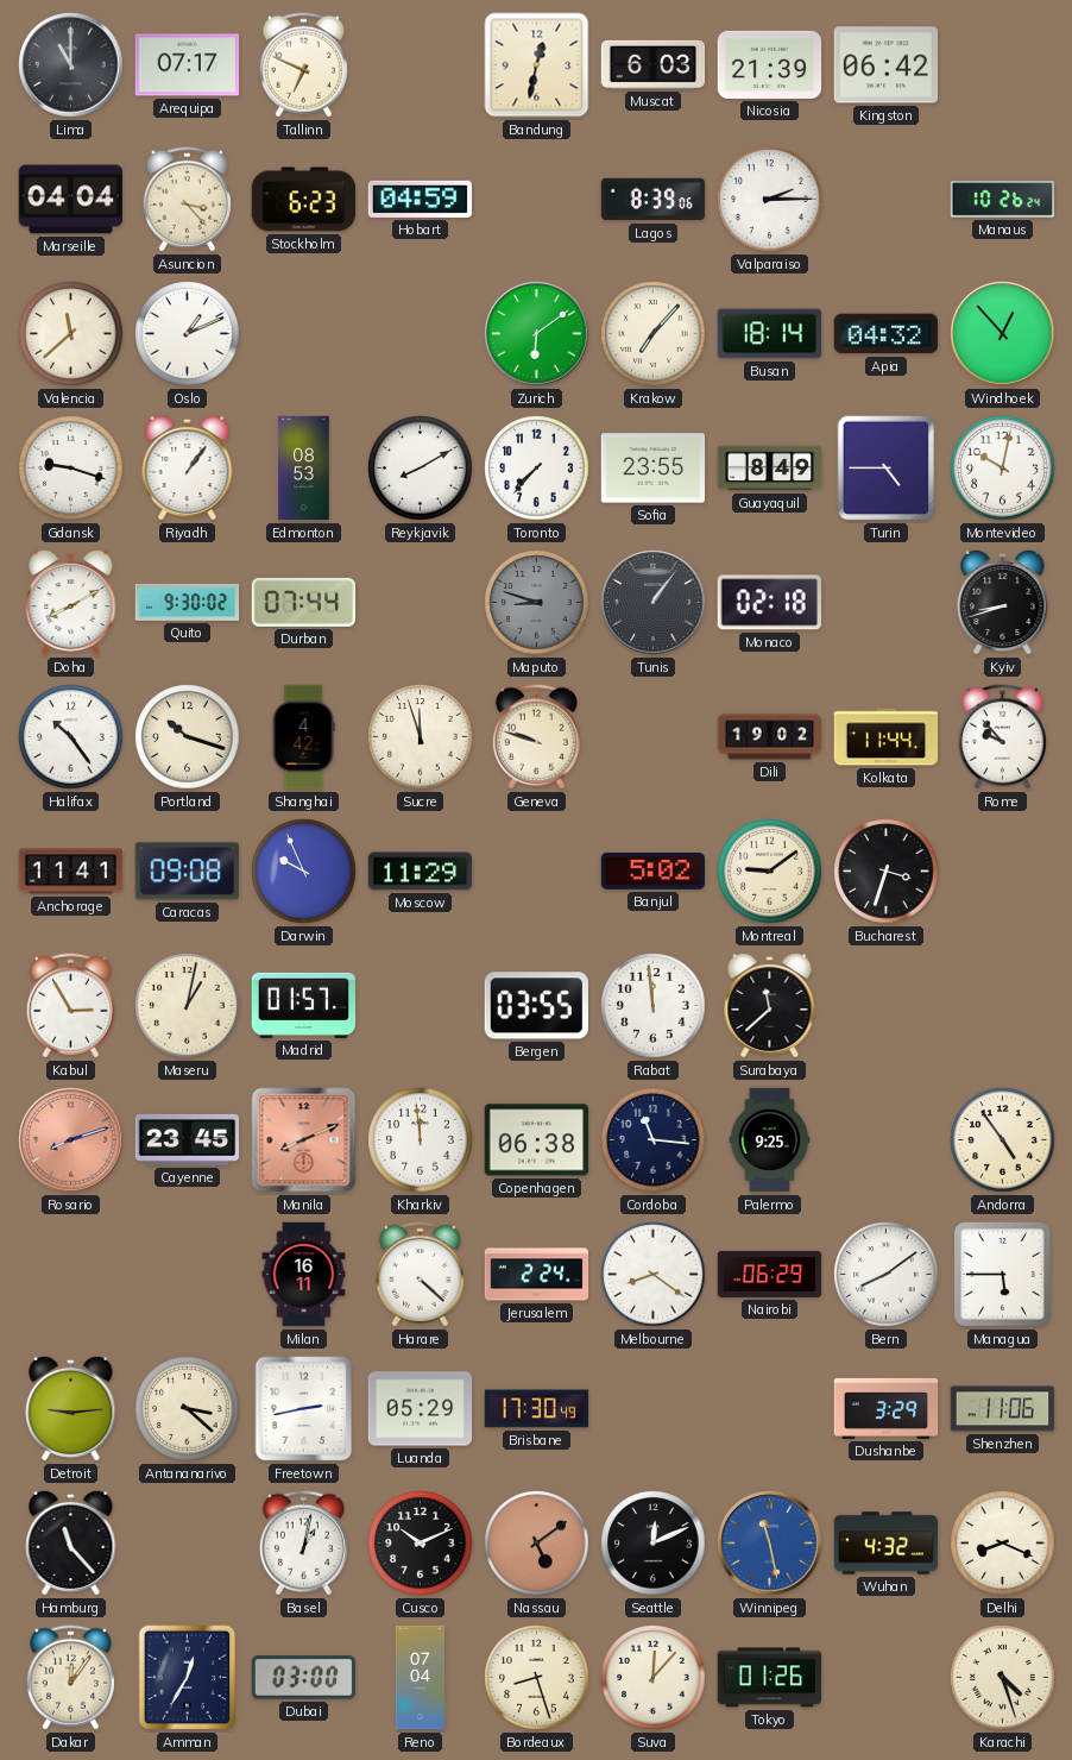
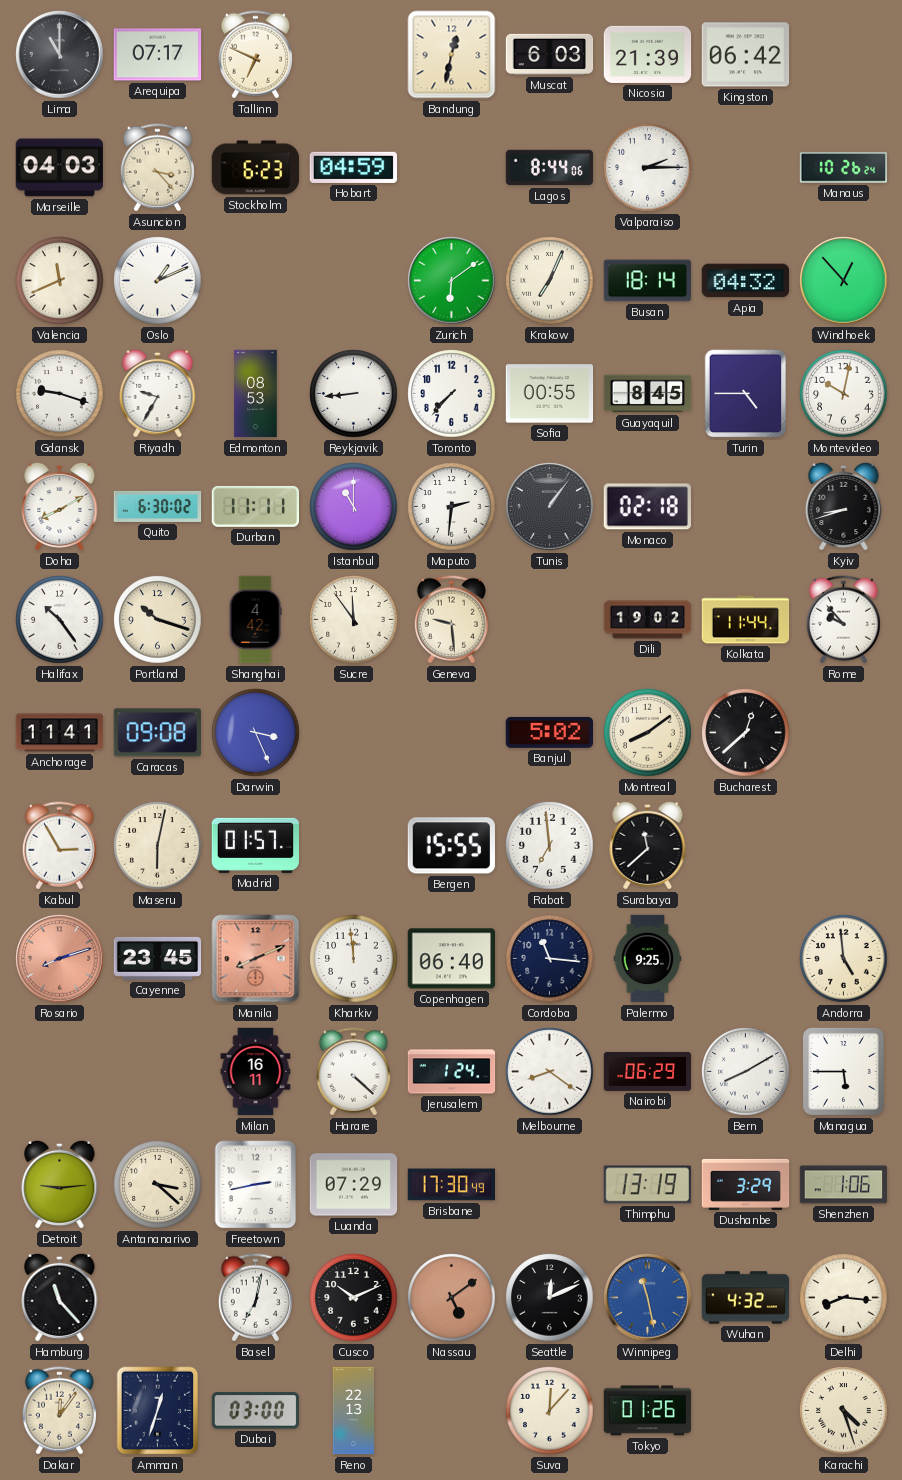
Marseille: 04:04 -> 04:03
Lagos: 8:39 -> 8:44
Valencia: 11:38 -> 11:41
Krakow: 7:07 -> 7:04
Riyadh: 1:06 -> 9:35
Reykjavik: 8:10 -> 8:44
Sofia: 23:55 -> 00:55
Guayaquil: 8:49 -> 8:45
Quito: 9:30 -> 6:30
Durban: 07:44 -> 11:11
Istanbul: none -> 11:00
Maputo: 8:48 -> 2:31
Maputo dial: grey -> white
Sucre: 11:57 -> 11:54
Geneva: 9:48 -> 9:29
Darwin: 9:56 -> 3:26
Moscow: 11:29 -> none
Montreal: 9:09 -> 8:09
Bucharest: 3:33 -> 12:38
Maseru: 1:02 -> 6:02
Bergen: 03:55 -> 15:55
Rabat: 11:59 -> 6:59
Copenhagen: 06:38 -> 06:40
Andorra: 4:54 -> 4:59
Jerusalem: 2:24 -> 1:24
Bern: 8:09 -> 8:10
Luanda: 05:29 -> 07:29
Thimphu: none -> 13:19
Shenzhen: 11:06 -> 1:06
Basel: 1:02 -> 7:02
Delhi: 8:19 -> 8:16
Amman: 12:35 -> 12:33
Reno: 07:04 -> 22:13
Bordeaux: 8:27 -> none
